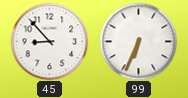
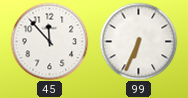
45: 8:53 -> 11:53
